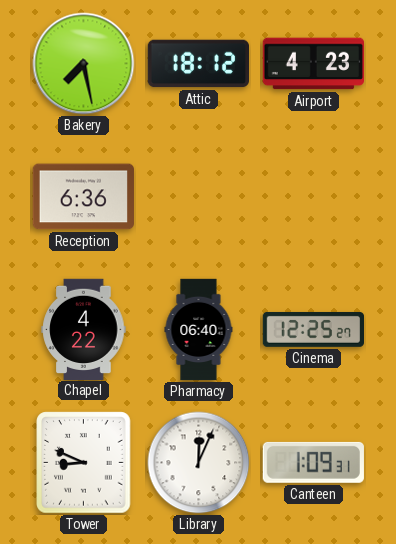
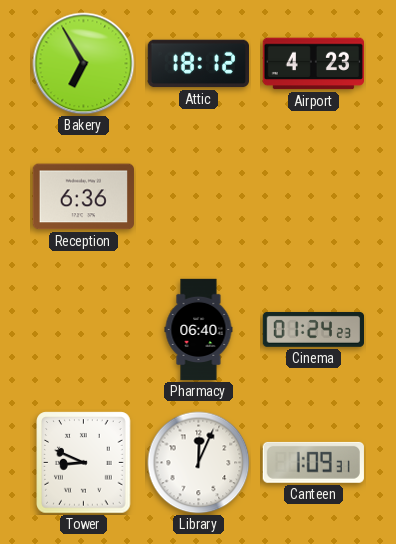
Bakery: 7:28 -> 6:55
Chapel: 4:22 -> none
Cinema: 12:25 -> 01:24
